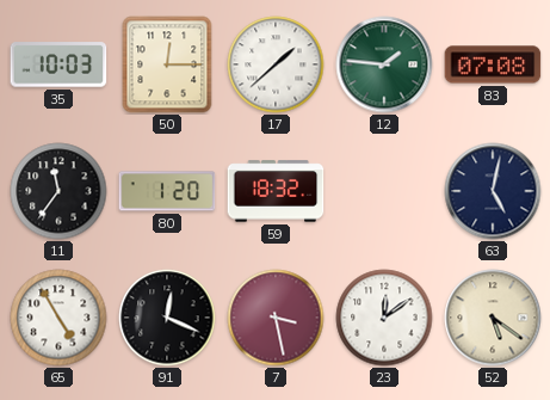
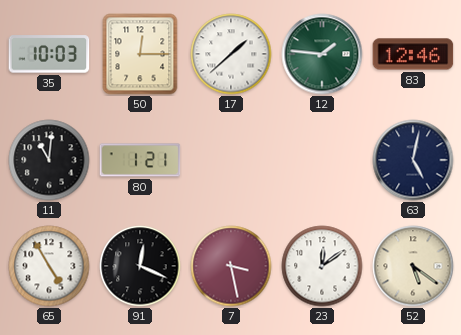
83: 07:08 -> 12:46
11: 11:36 -> 11:01
80: 1:20 -> 1:21
59: 18:32 -> none
